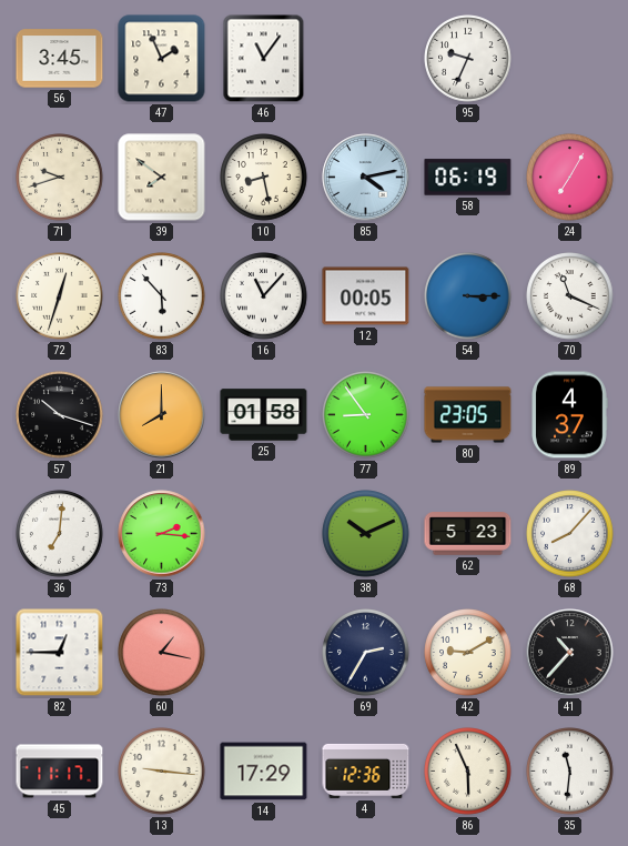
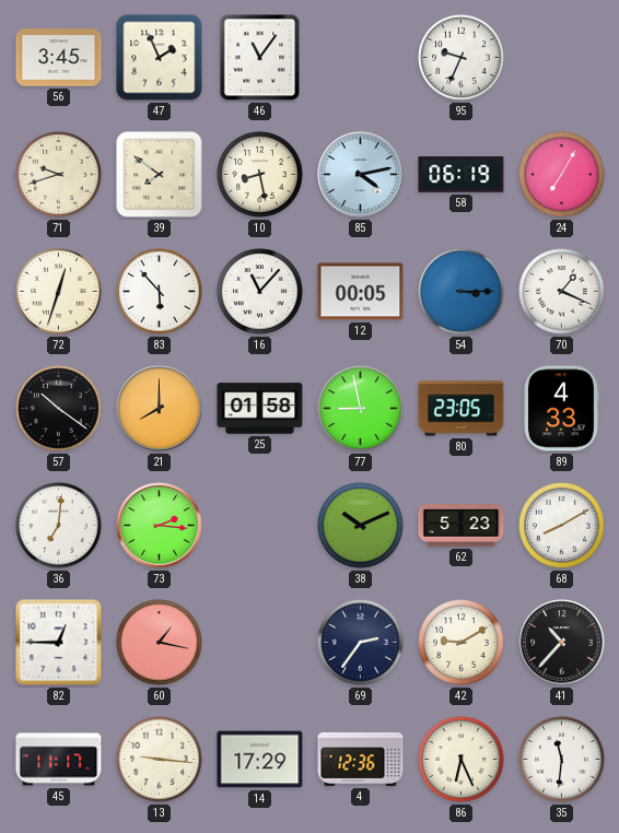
70: 11:19 -> 1:19
57: 10:18 -> 10:21
77: 8:54 -> 8:58
89: 4:37 -> 4:33
68: 8:07 -> 8:10
69: 2:35 -> 2:36
86: 5:56 -> 6:26
